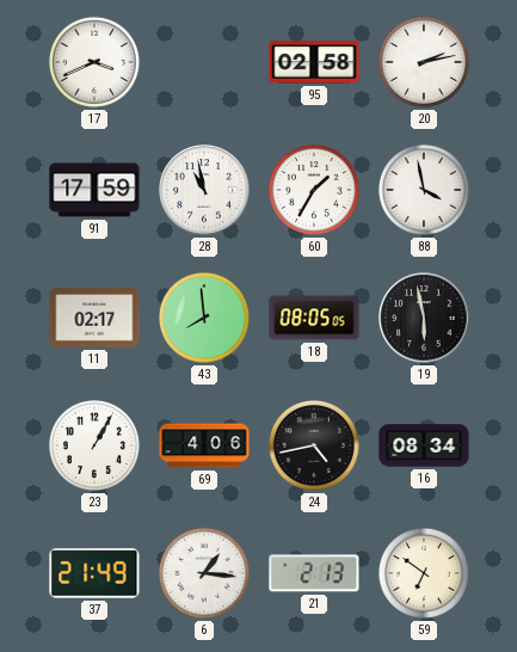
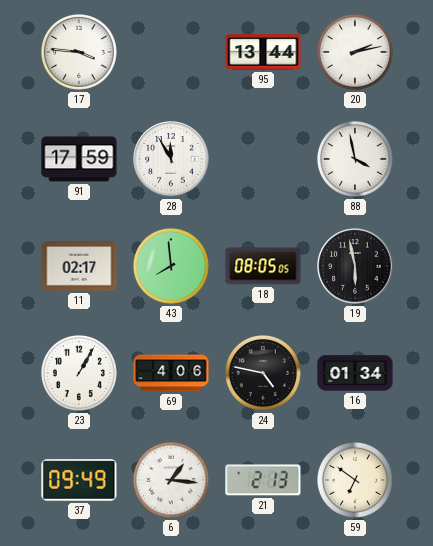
17: 3:41 -> 3:46
95: 02:58 -> 13:44
28: 10:58 -> 11:55
60: 1:35 -> none
24: 4:43 -> 4:47
16: 08:34 -> 01:34
37: 21:49 -> 09:49
